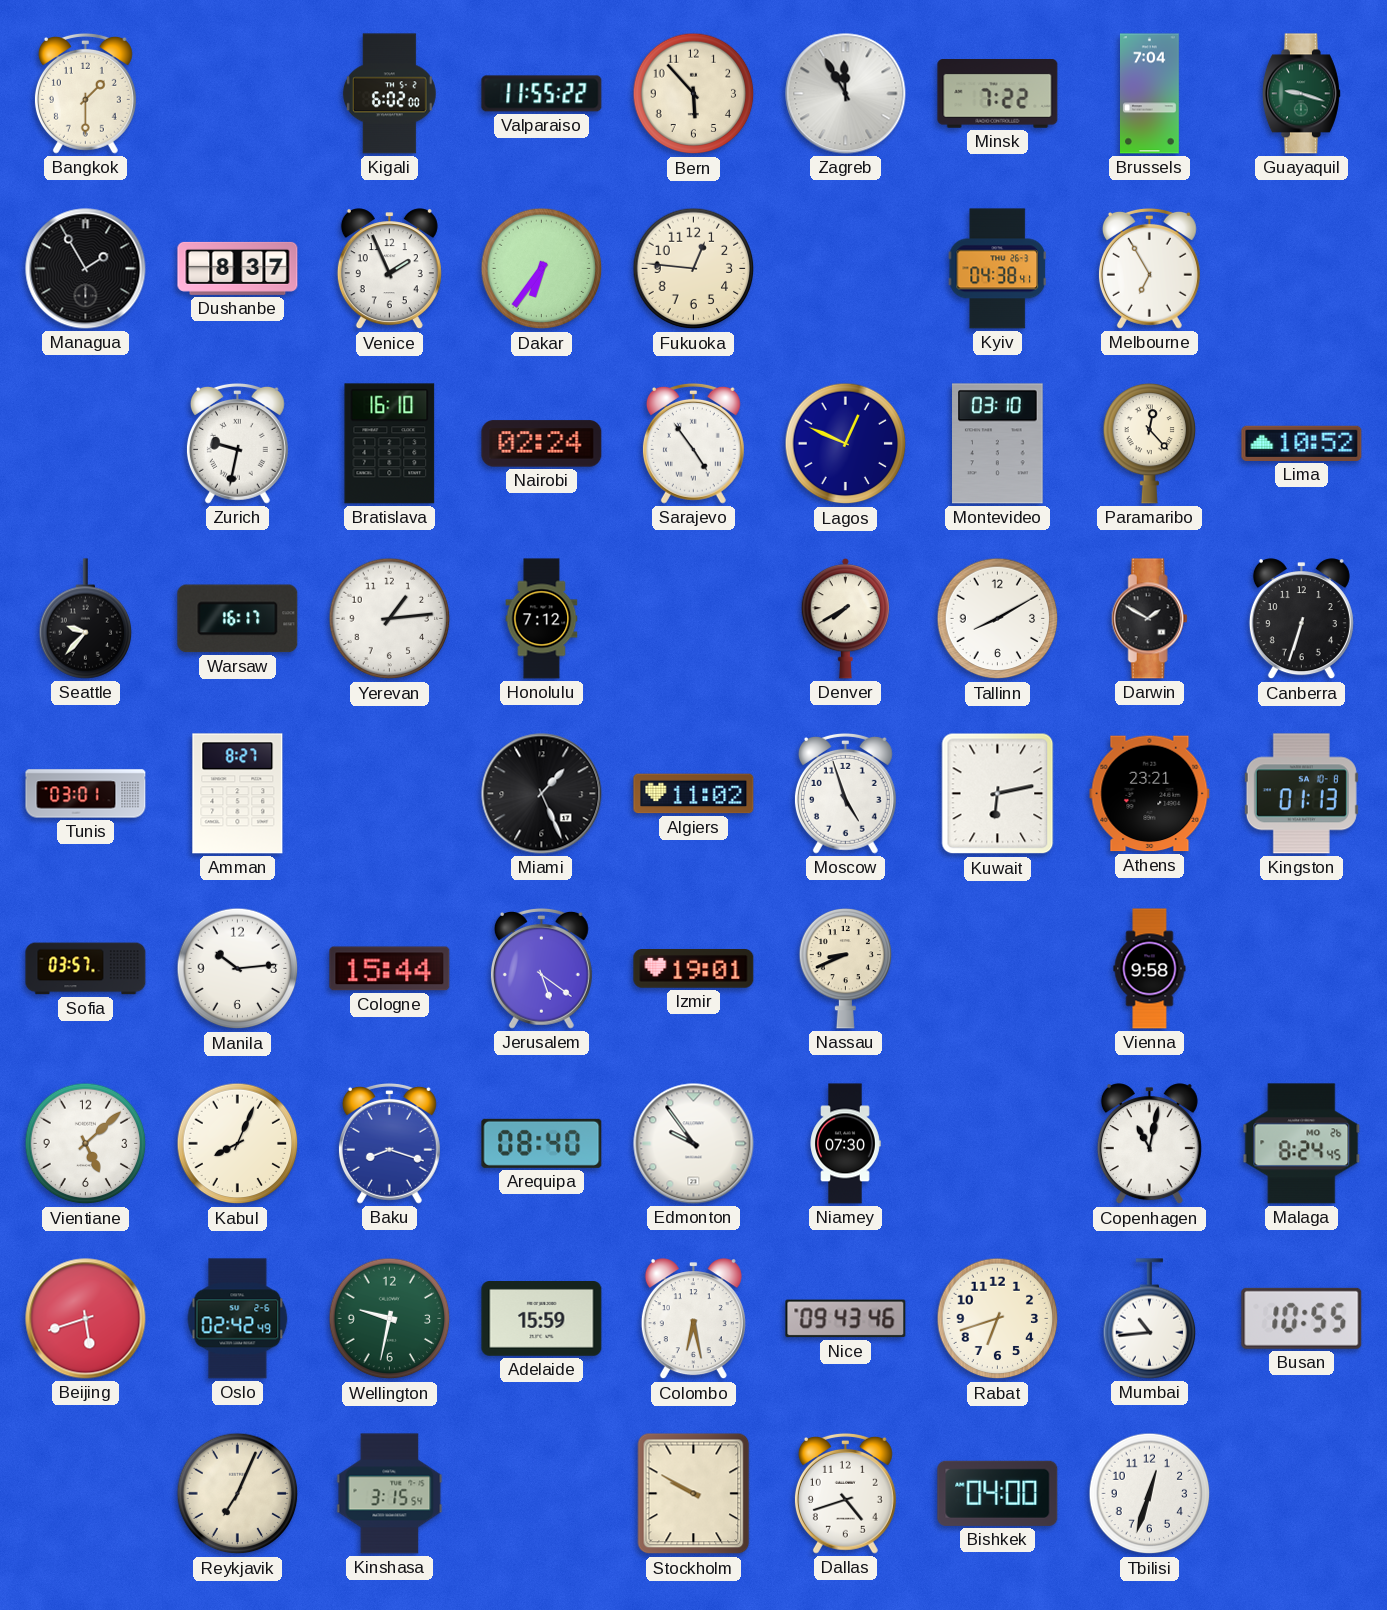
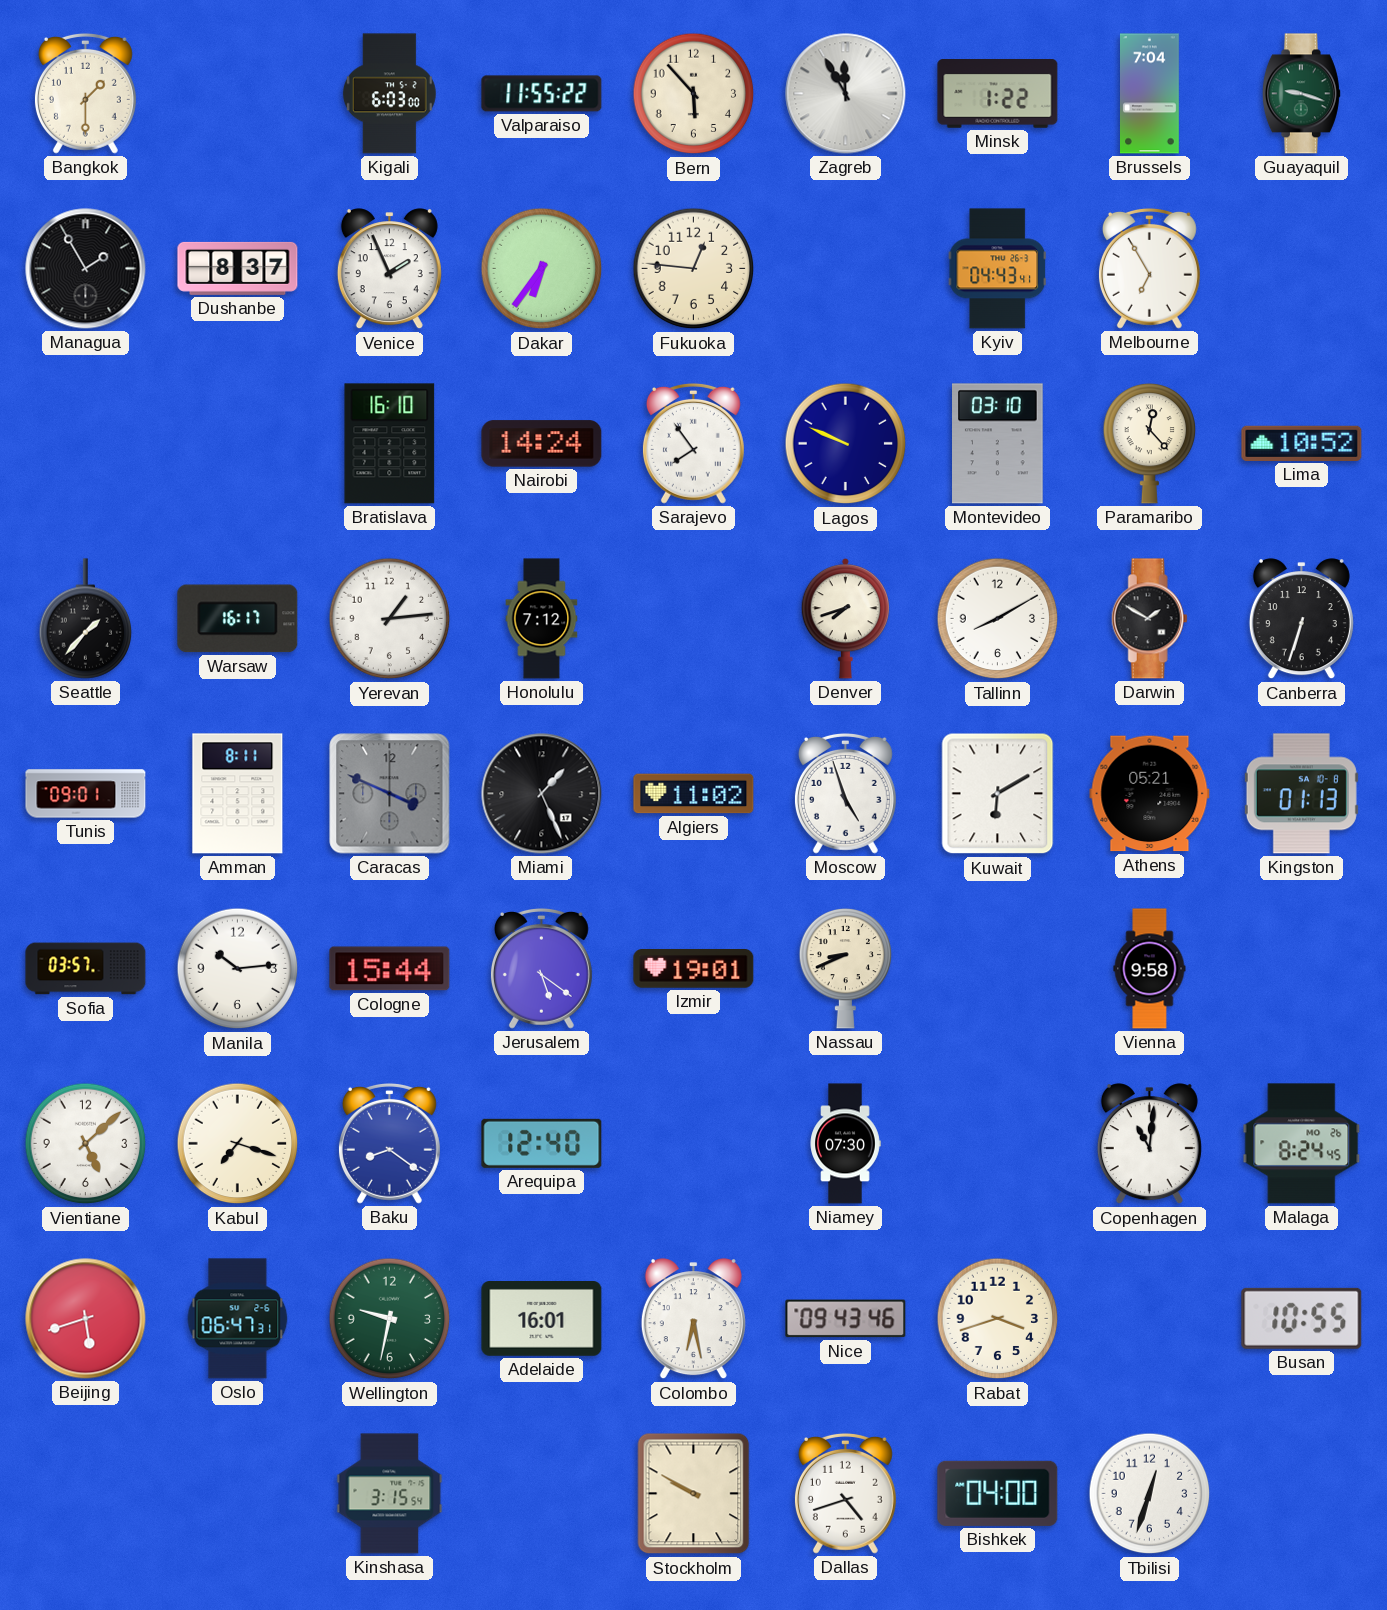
Kigali: 6:02 -> 6:03
Minsk: 7:22 -> 1:22
Kyiv: 04:38 -> 04:43
Zurich: 9:32 -> none
Nairobi: 02:24 -> 14:24
Sarajevo: 4:54 -> 7:54
Lagos: 12:49 -> 9:49
Seattle: 9:37 -> 1:37
Denver: 7:40 -> 7:42
Tunis: 03:01 -> 09:01
Amman: 8:27 -> 8:11
Caracas: none -> 3:49
Kuwait: 6:13 -> 6:10
Athens: 23:21 -> 05:21
Kabul: 8:04 -> 7:18
Baku: 8:18 -> 8:21
Arequipa: 08:40 -> 12:40
Edmonton: 9:54 -> none
Copenhagen: 11:02 -> 11:01
Oslo: 02:42 -> 06:47
Adelaide: 15:59 -> 16:01
Rabat: 6:42 -> 3:42
Mumbai: 10:44 -> none
Reykjavik: 7:04 -> none
